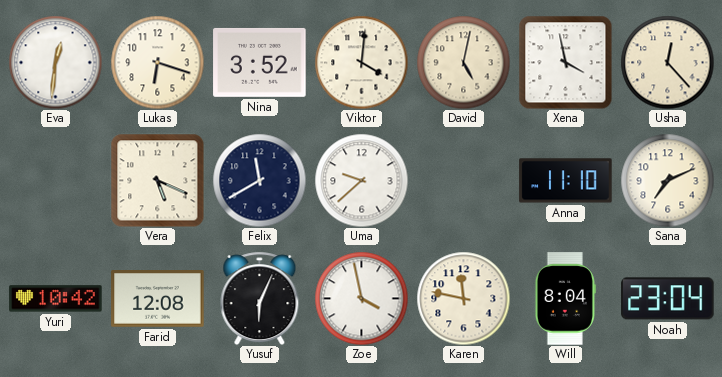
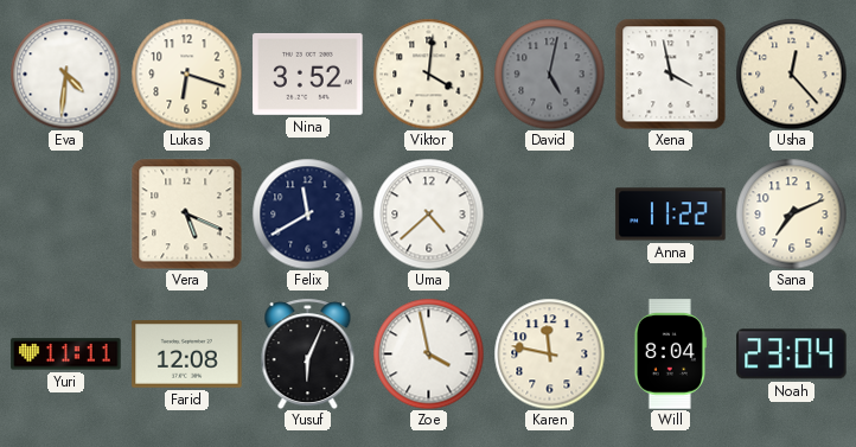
Eva: 12:31 -> 4:31
David dial: cream -> grey
Uma: 9:38 -> 4:38
Anna: 11:10 -> 11:22
Yuri: 10:42 -> 11:11
